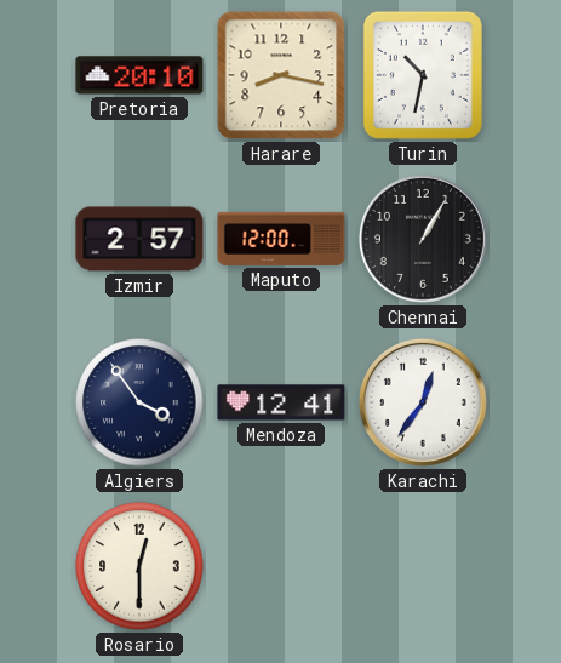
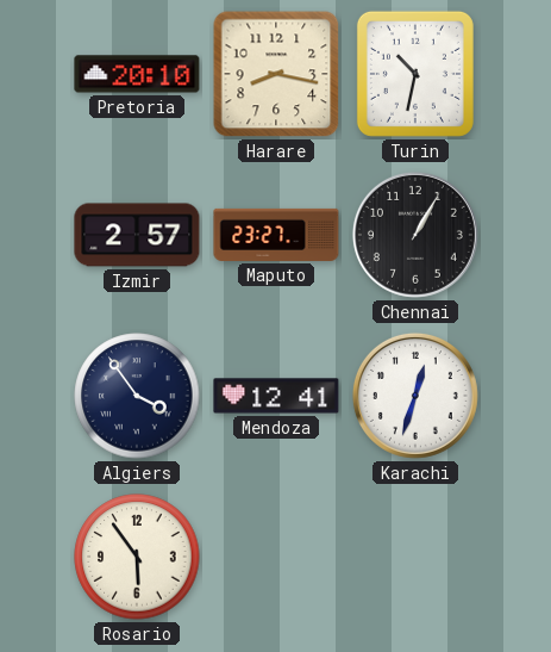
Maputo: 12:00 -> 23:27
Karachi: 12:36 -> 12:33
Rosario: 12:30 -> 5:54
